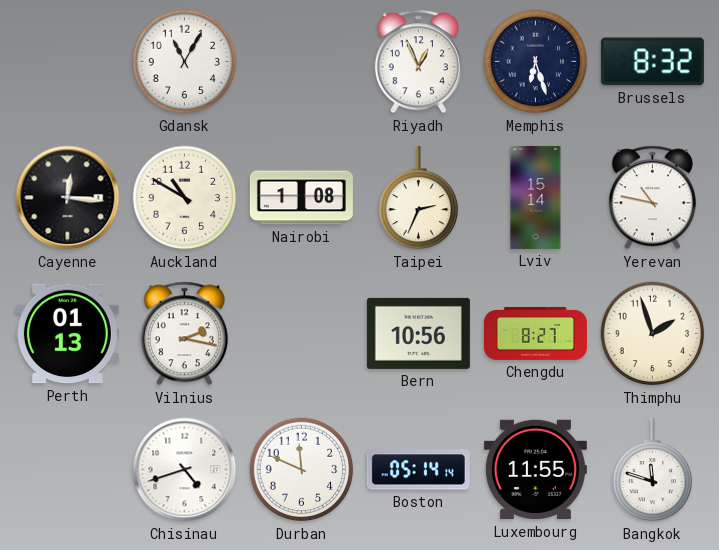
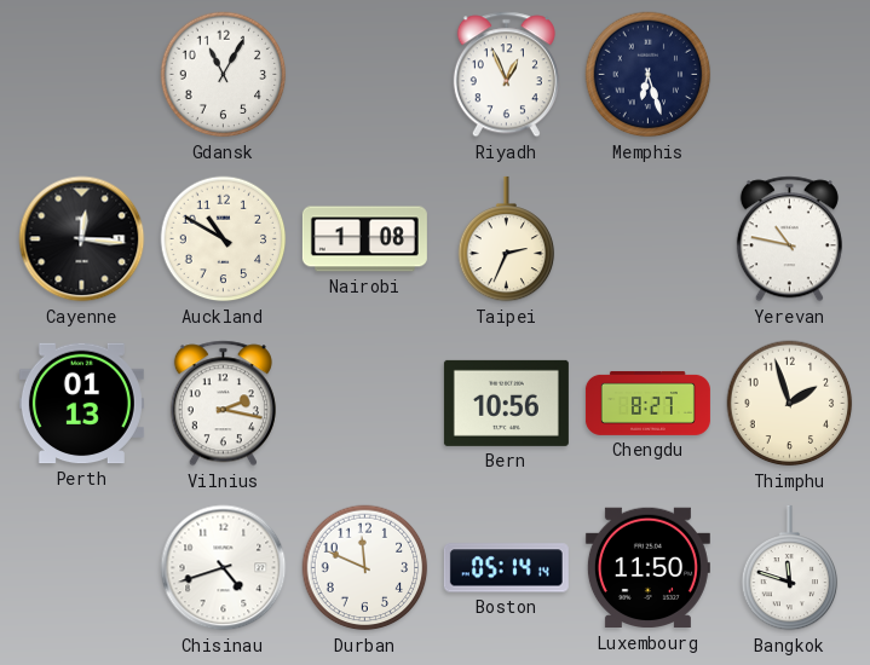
Brussels: 8:32 -> none
Lviv: 15:14 -> none
Luxembourg: 11:55 -> 11:50
